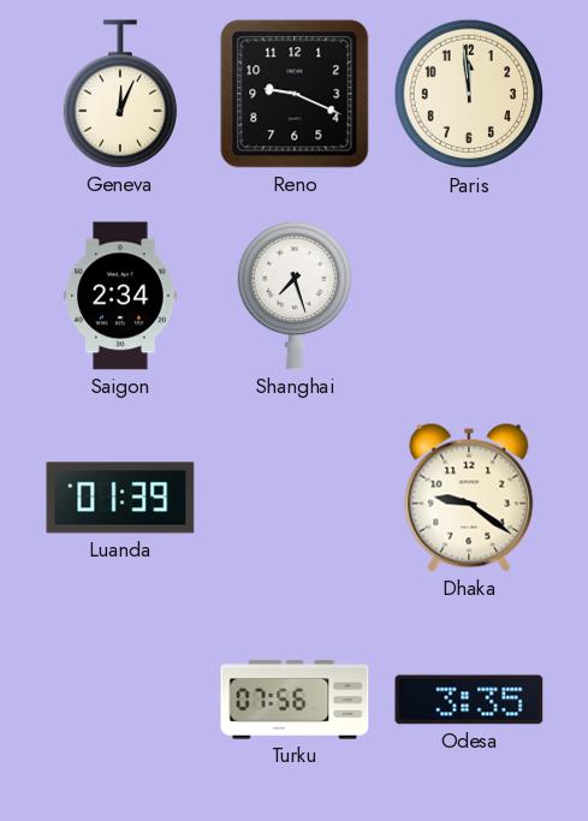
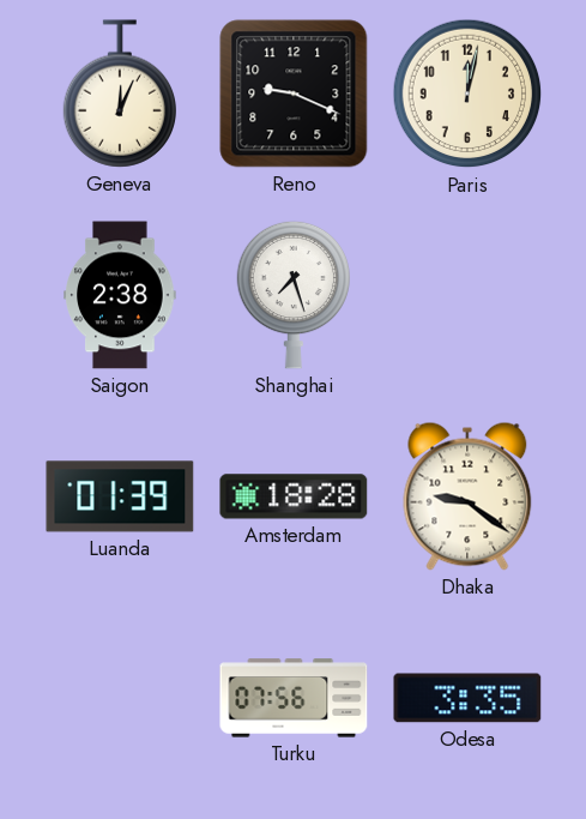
Paris: 11:59 -> 12:02
Saigon: 2:34 -> 2:38
Amsterdam: none -> 18:28
